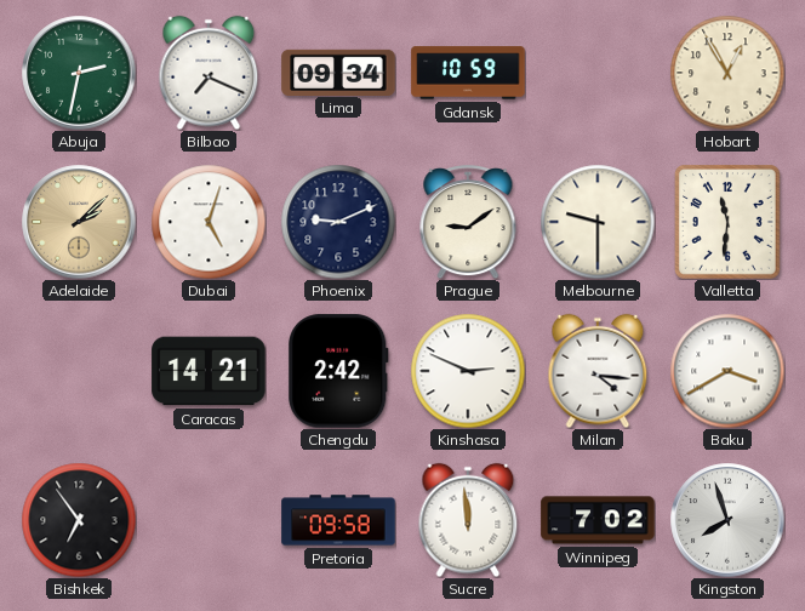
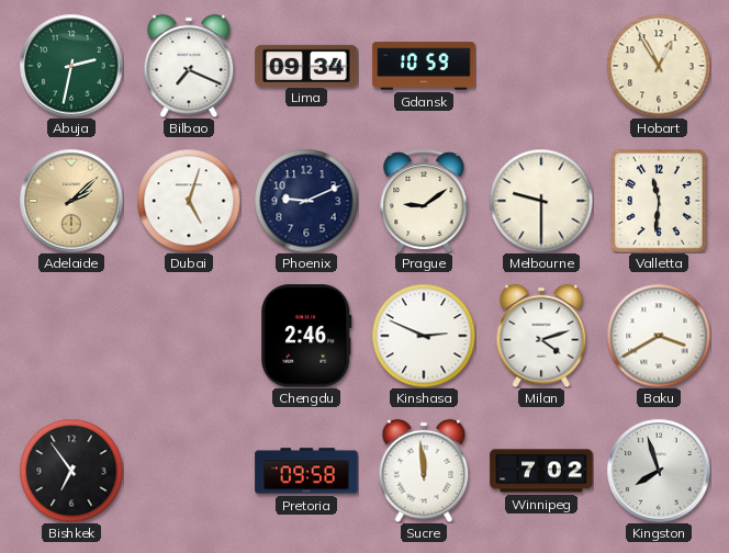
Caracas: 14:21 -> none
Chengdu: 2:42 -> 2:46
Milan: 4:16 -> 4:12
